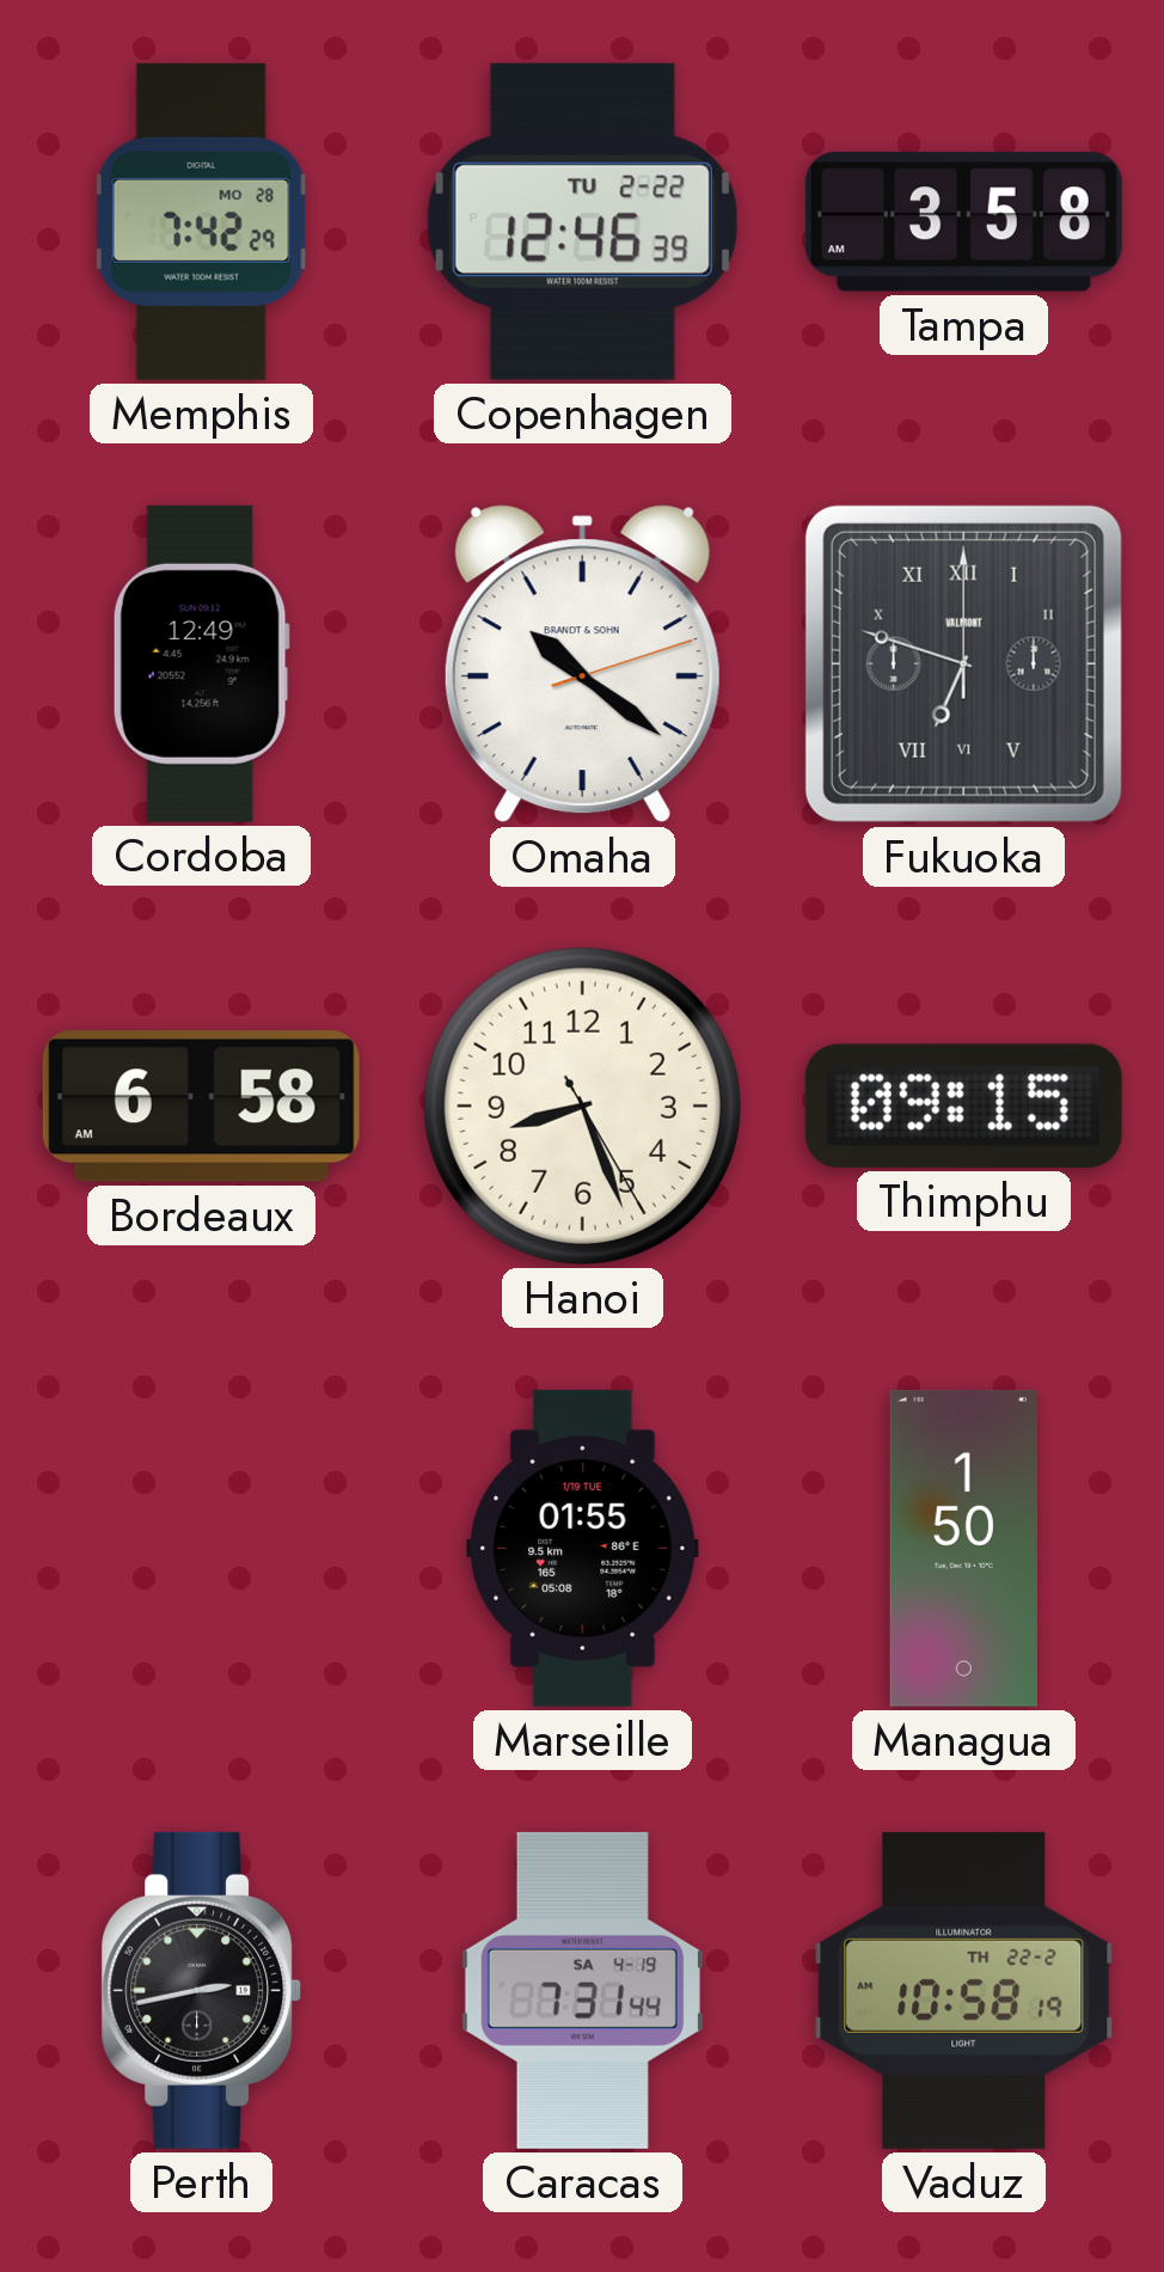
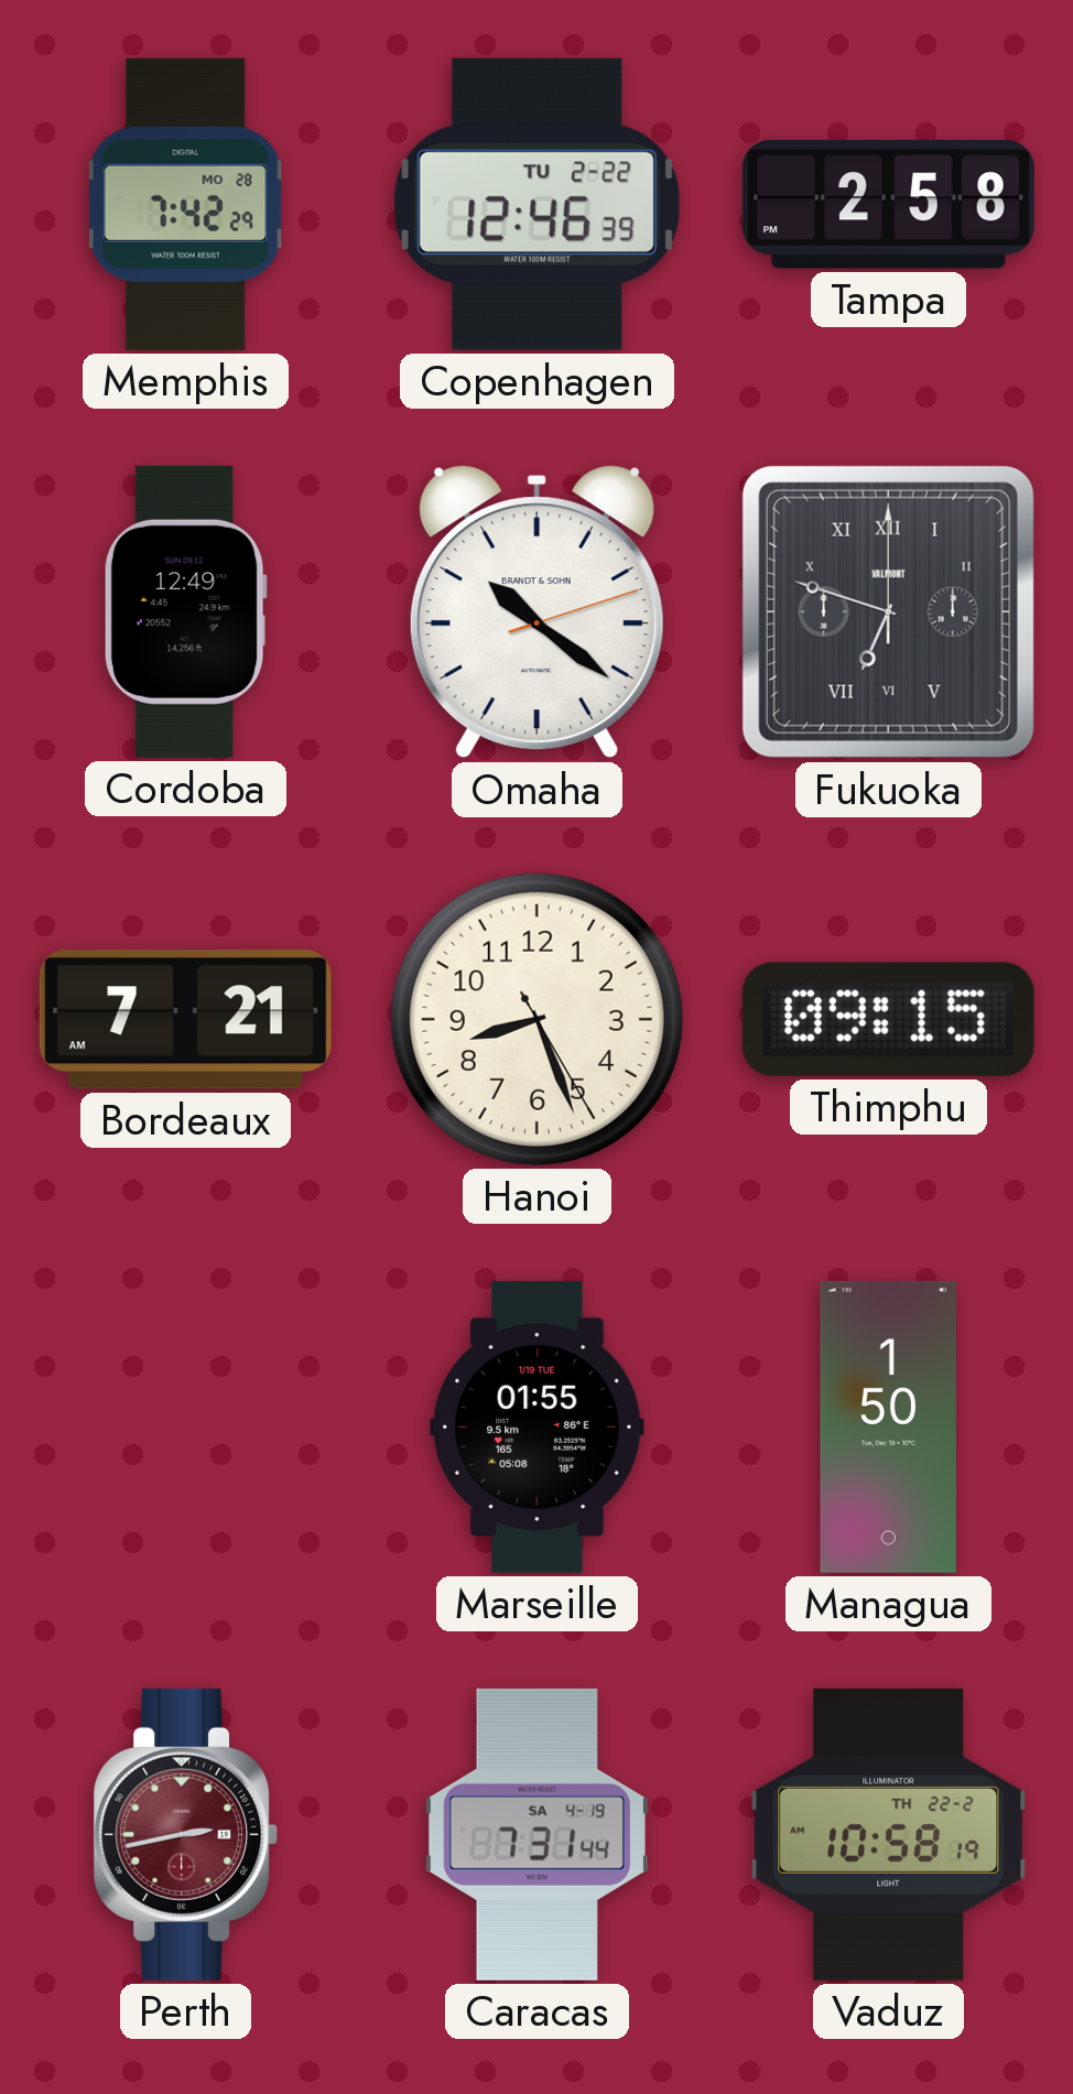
Tampa: 3:58 -> 2:58
Bordeaux: 6:58 -> 7:21
Perth dial: black -> burgundy
